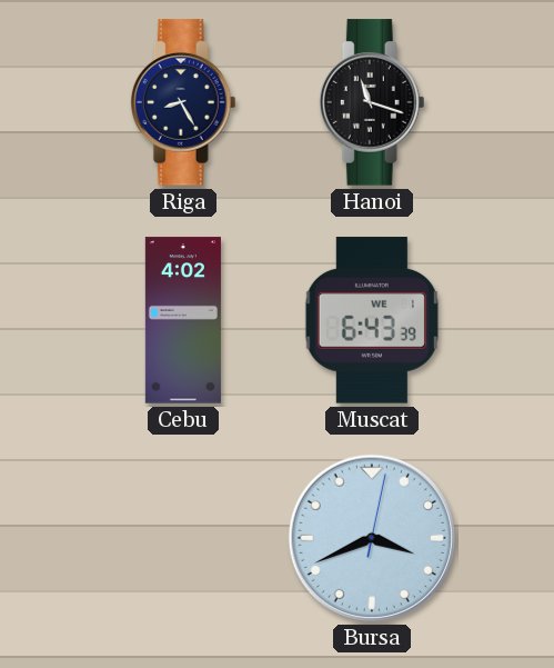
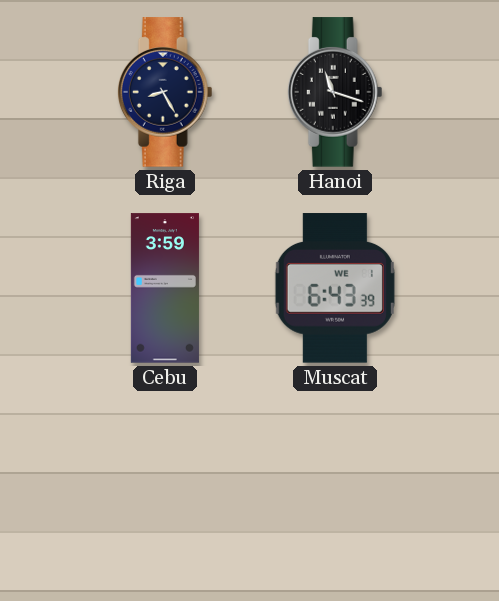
Cebu: 4:02 -> 3:59
Bursa: 3:41 -> none
